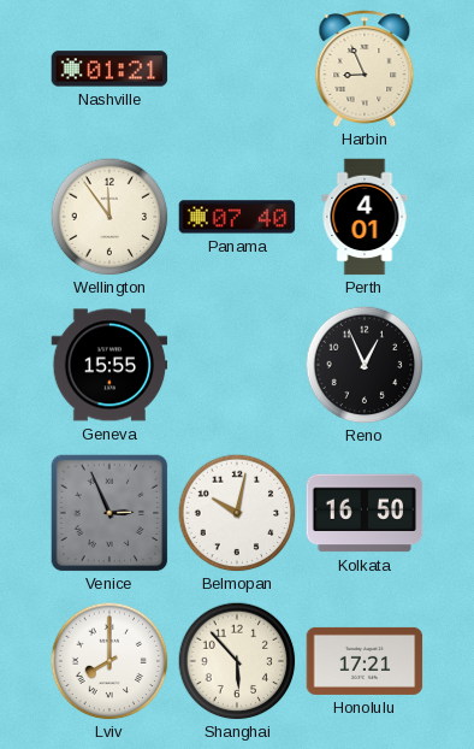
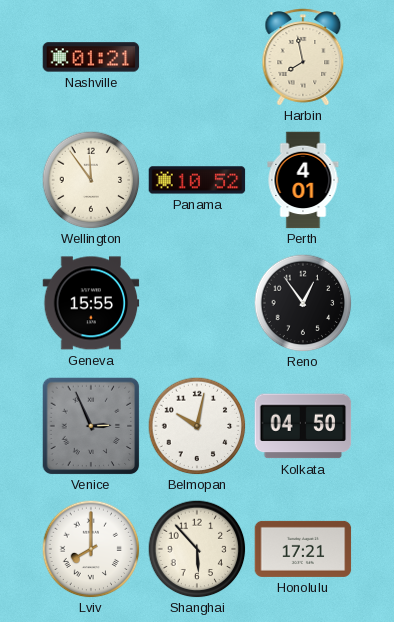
Harbin: 8:56 -> 7:58
Panama: 07:40 -> 10:52
Reno: 12:56 -> 12:54
Kolkata: 16:50 -> 04:50
